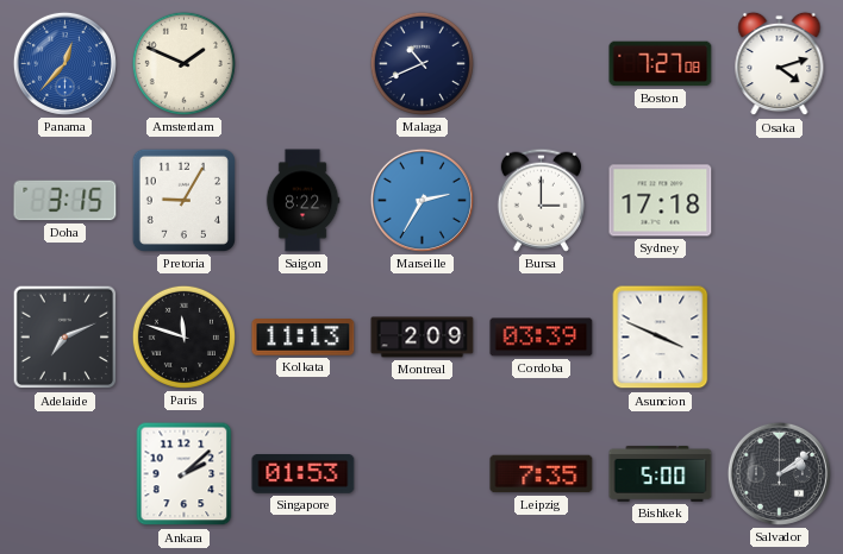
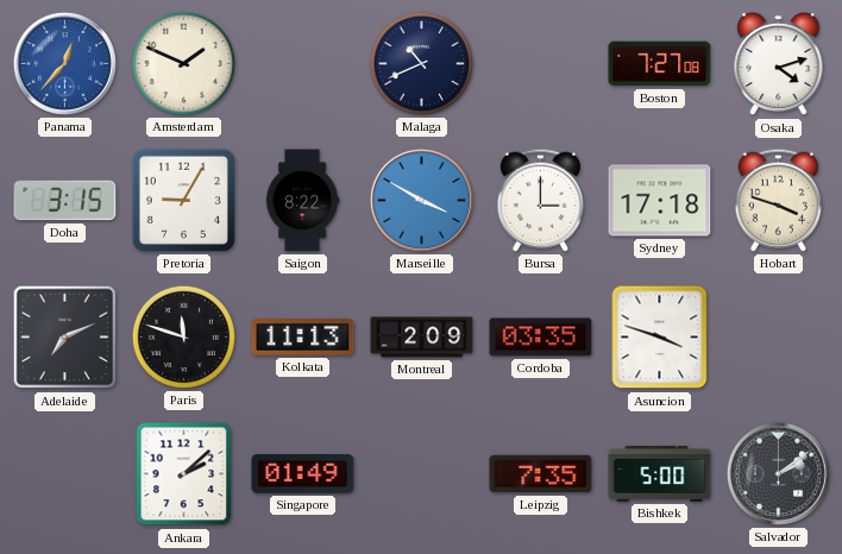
Marseille: 2:35 -> 3:50
Hobart: none -> 3:48
Cordoba: 03:39 -> 03:35
Asuncion: 3:49 -> 3:48
Singapore: 01:53 -> 01:49
